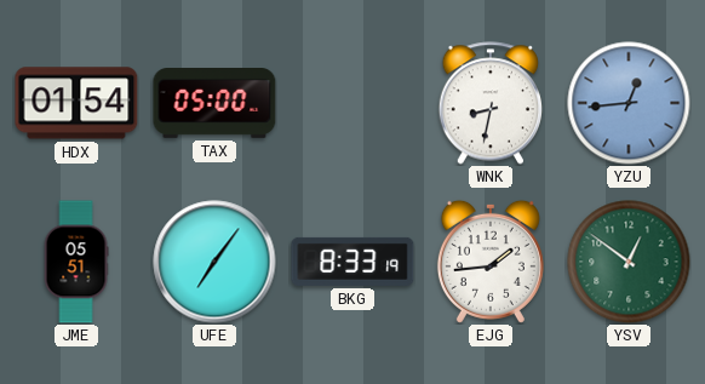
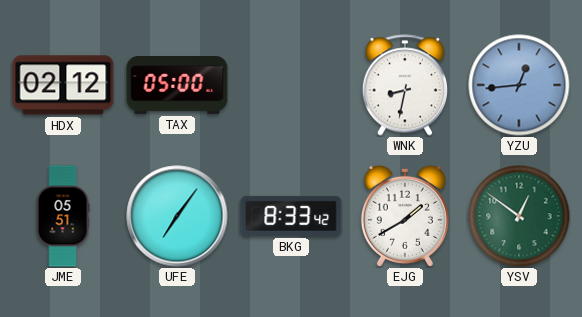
HDX: 01:54 -> 02:12
BKG: 8:33:19 -> 8:33:42
EJG: 1:44 -> 1:40
